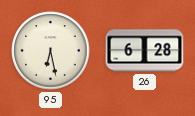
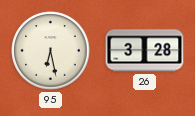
26: 6:28 -> 3:28
